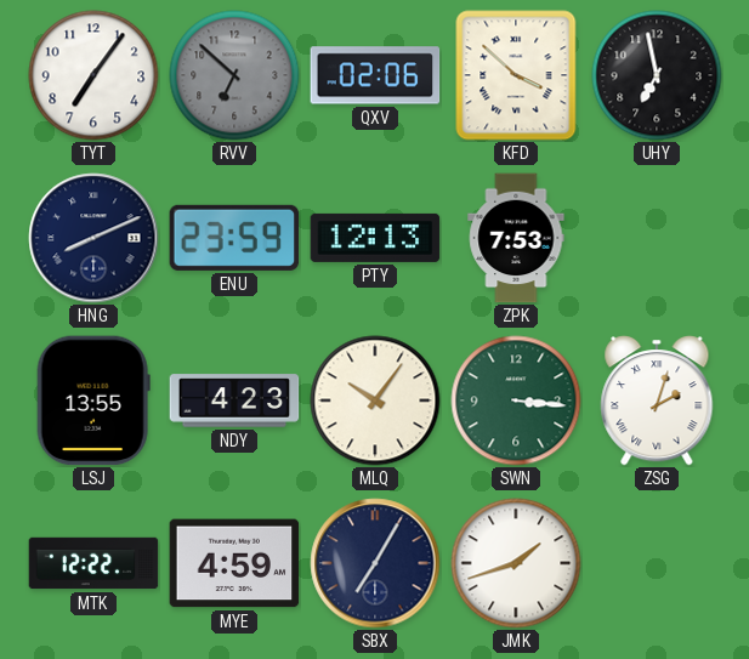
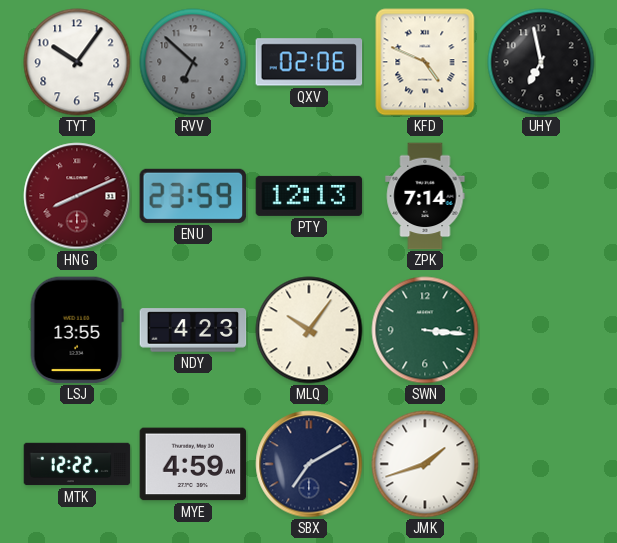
TYT: 7:06 -> 10:06
KFD: 3:52 -> 4:49
HNG dial: navy -> burgundy
ZPK: 7:53 -> 7:14
ZSG: 2:03 -> none
SBX: 7:05 -> 7:10
